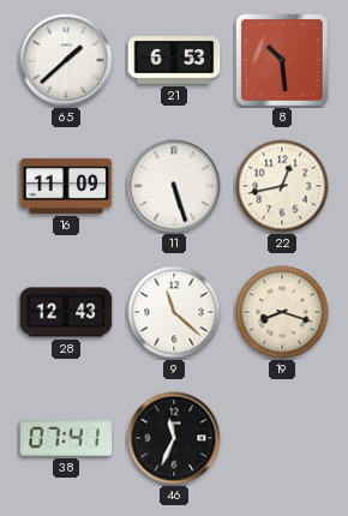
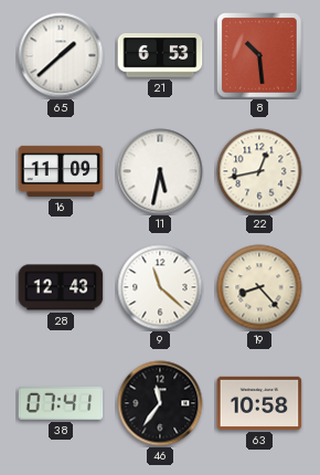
11: 5:27 -> 5:32
19: 8:18 -> 8:23
46: 11:34 -> 11:36
63: none -> 10:58
